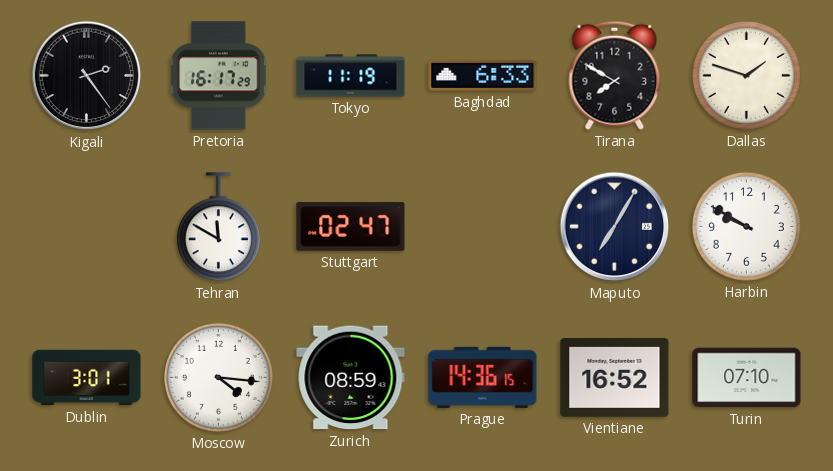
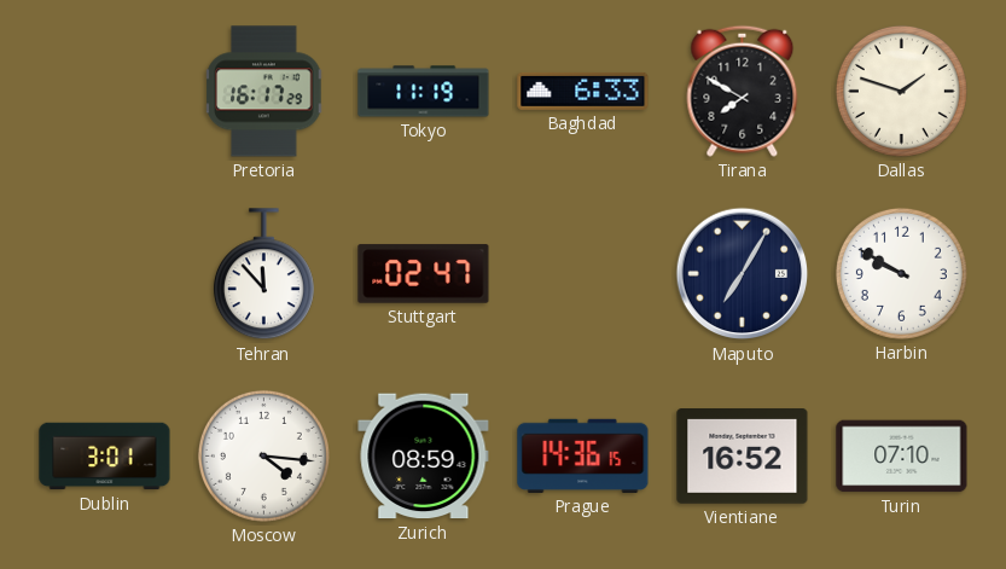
Kigali: 2:24 -> none
Tehran: 11:50 -> 11:53
